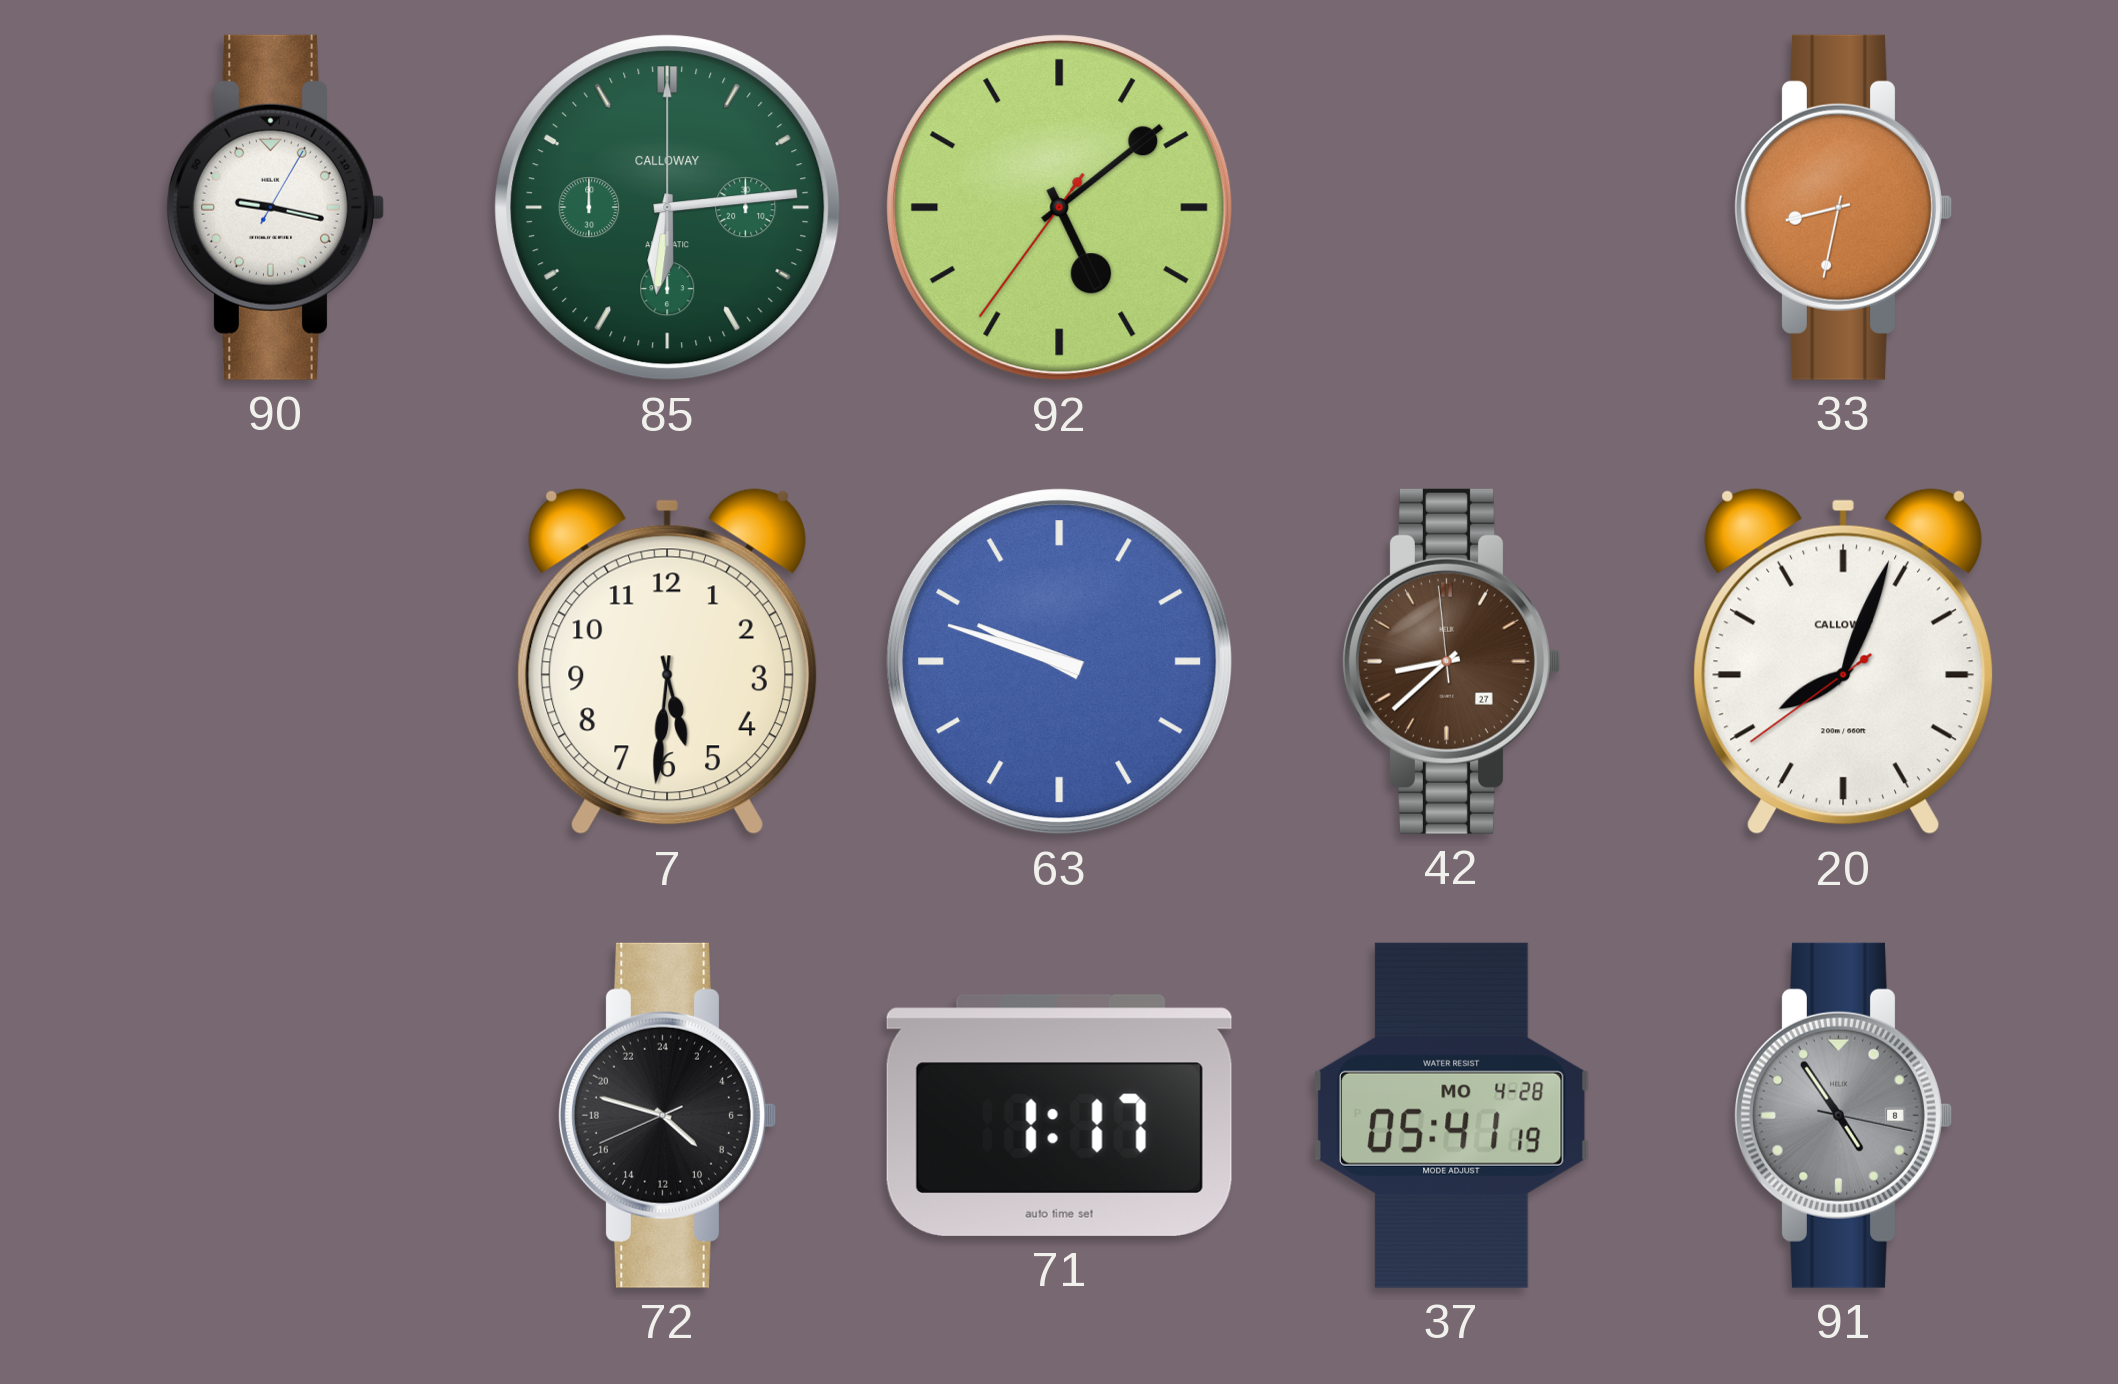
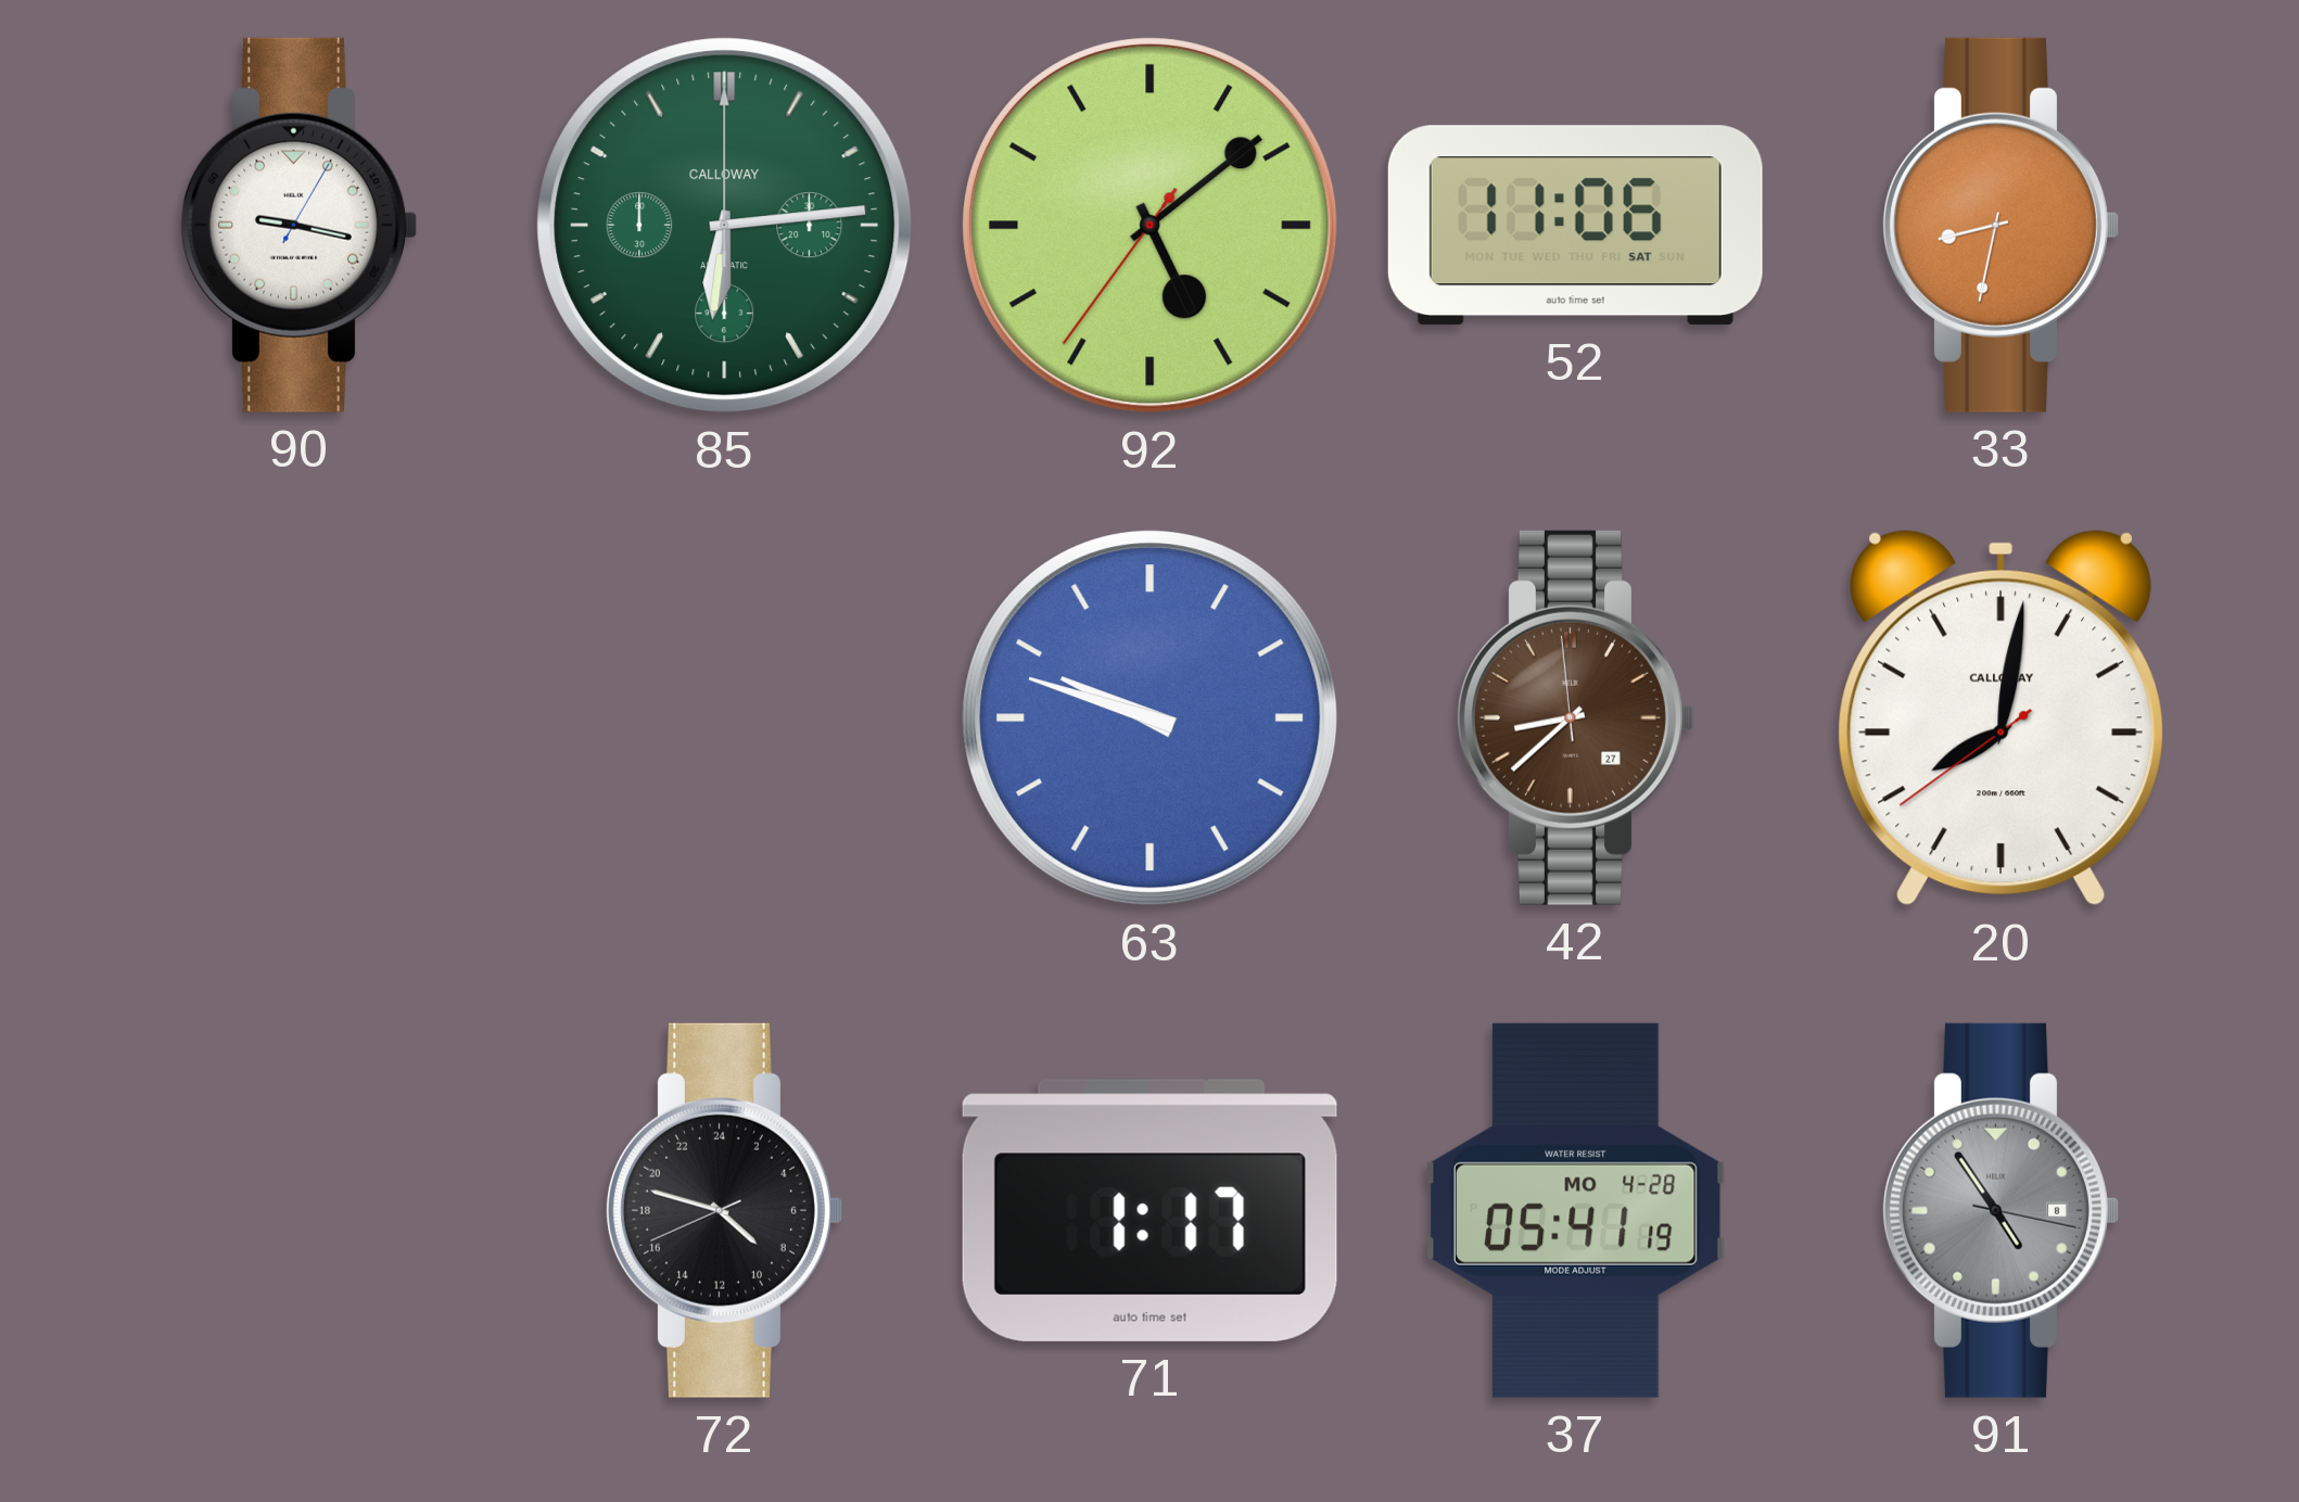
52: none -> 11:06
7: 5:31 -> none
20: 8:03 -> 8:01
